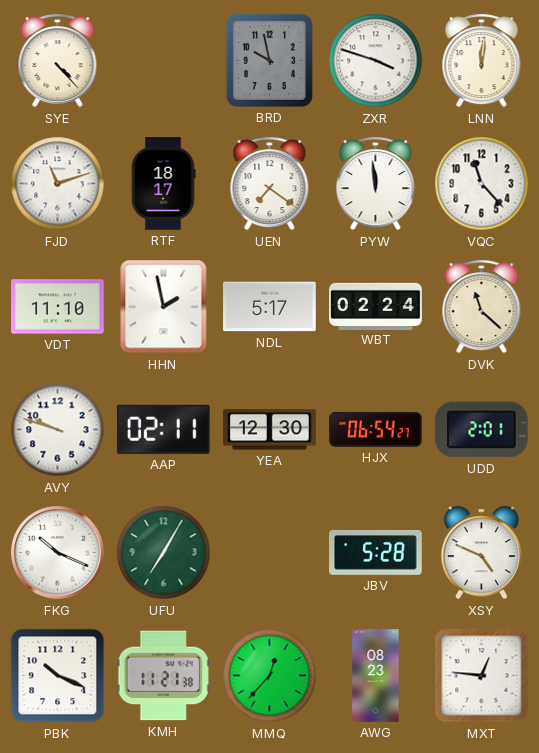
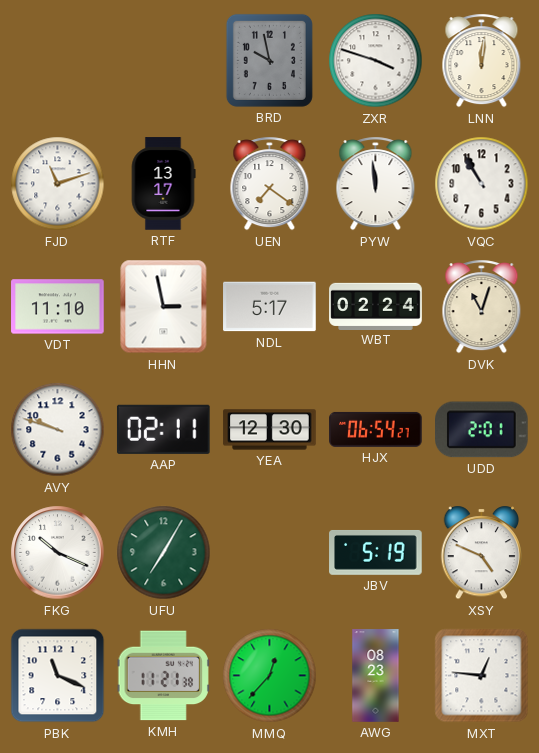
SYE: 4:23 -> none
RTF: 18:17 -> 13:17
VQC: 11:23 -> 10:55
HHN: 1:58 -> 2:58
DVK: 11:22 -> 11:03
JBV: 5:28 -> 5:19
PBK: 10:19 -> 11:19
